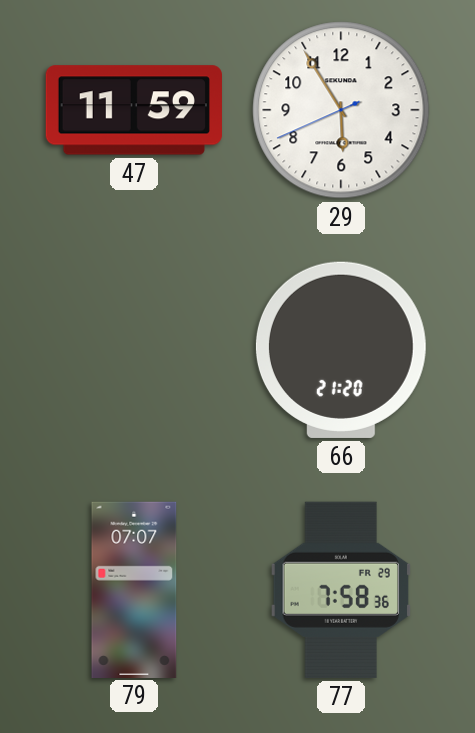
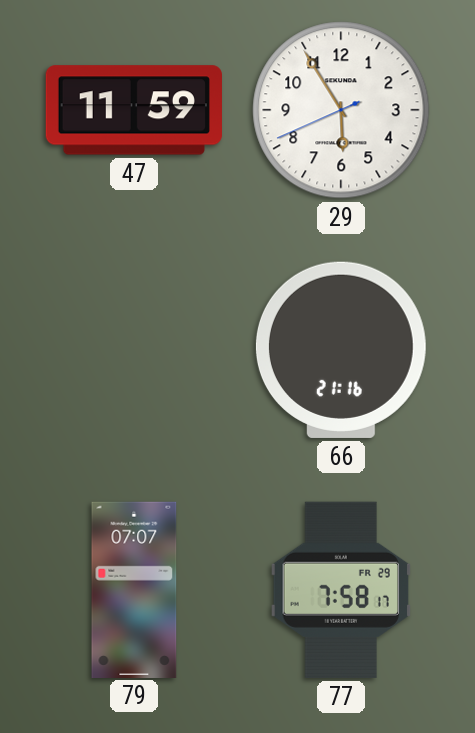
66: 21:20 -> 21:16
77: 7:58:36 -> 7:58:17
